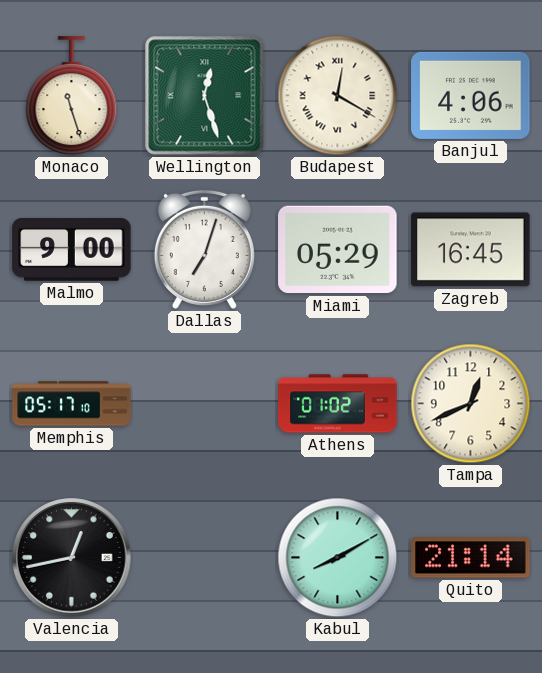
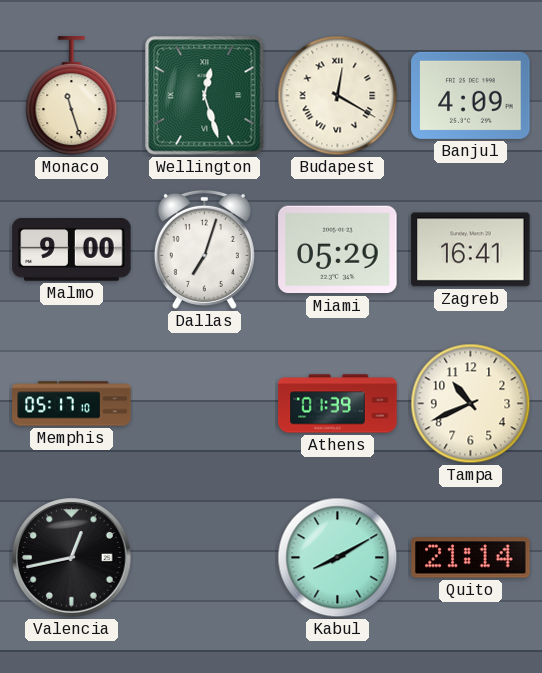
Banjul: 4:06 -> 4:09
Zagreb: 16:45 -> 16:41
Athens: 01:02 -> 01:39
Tampa: 12:41 -> 10:41
